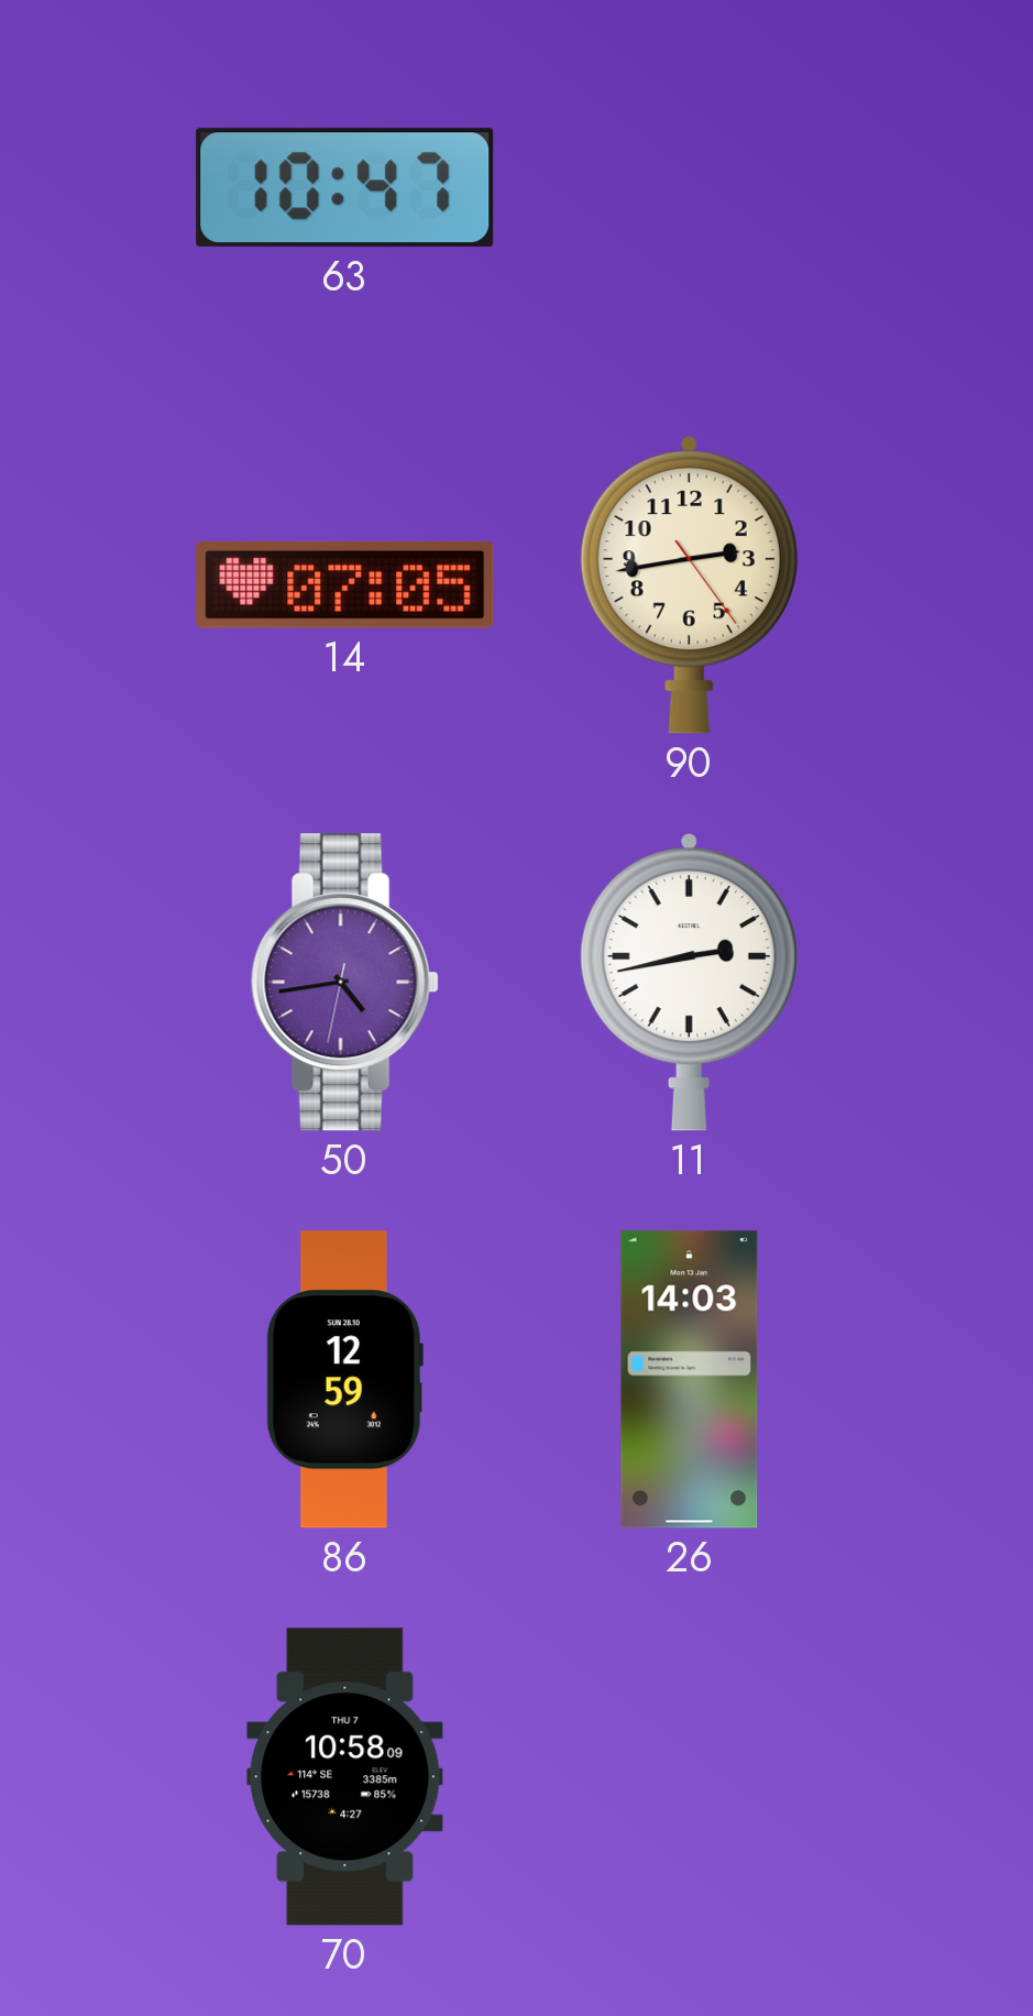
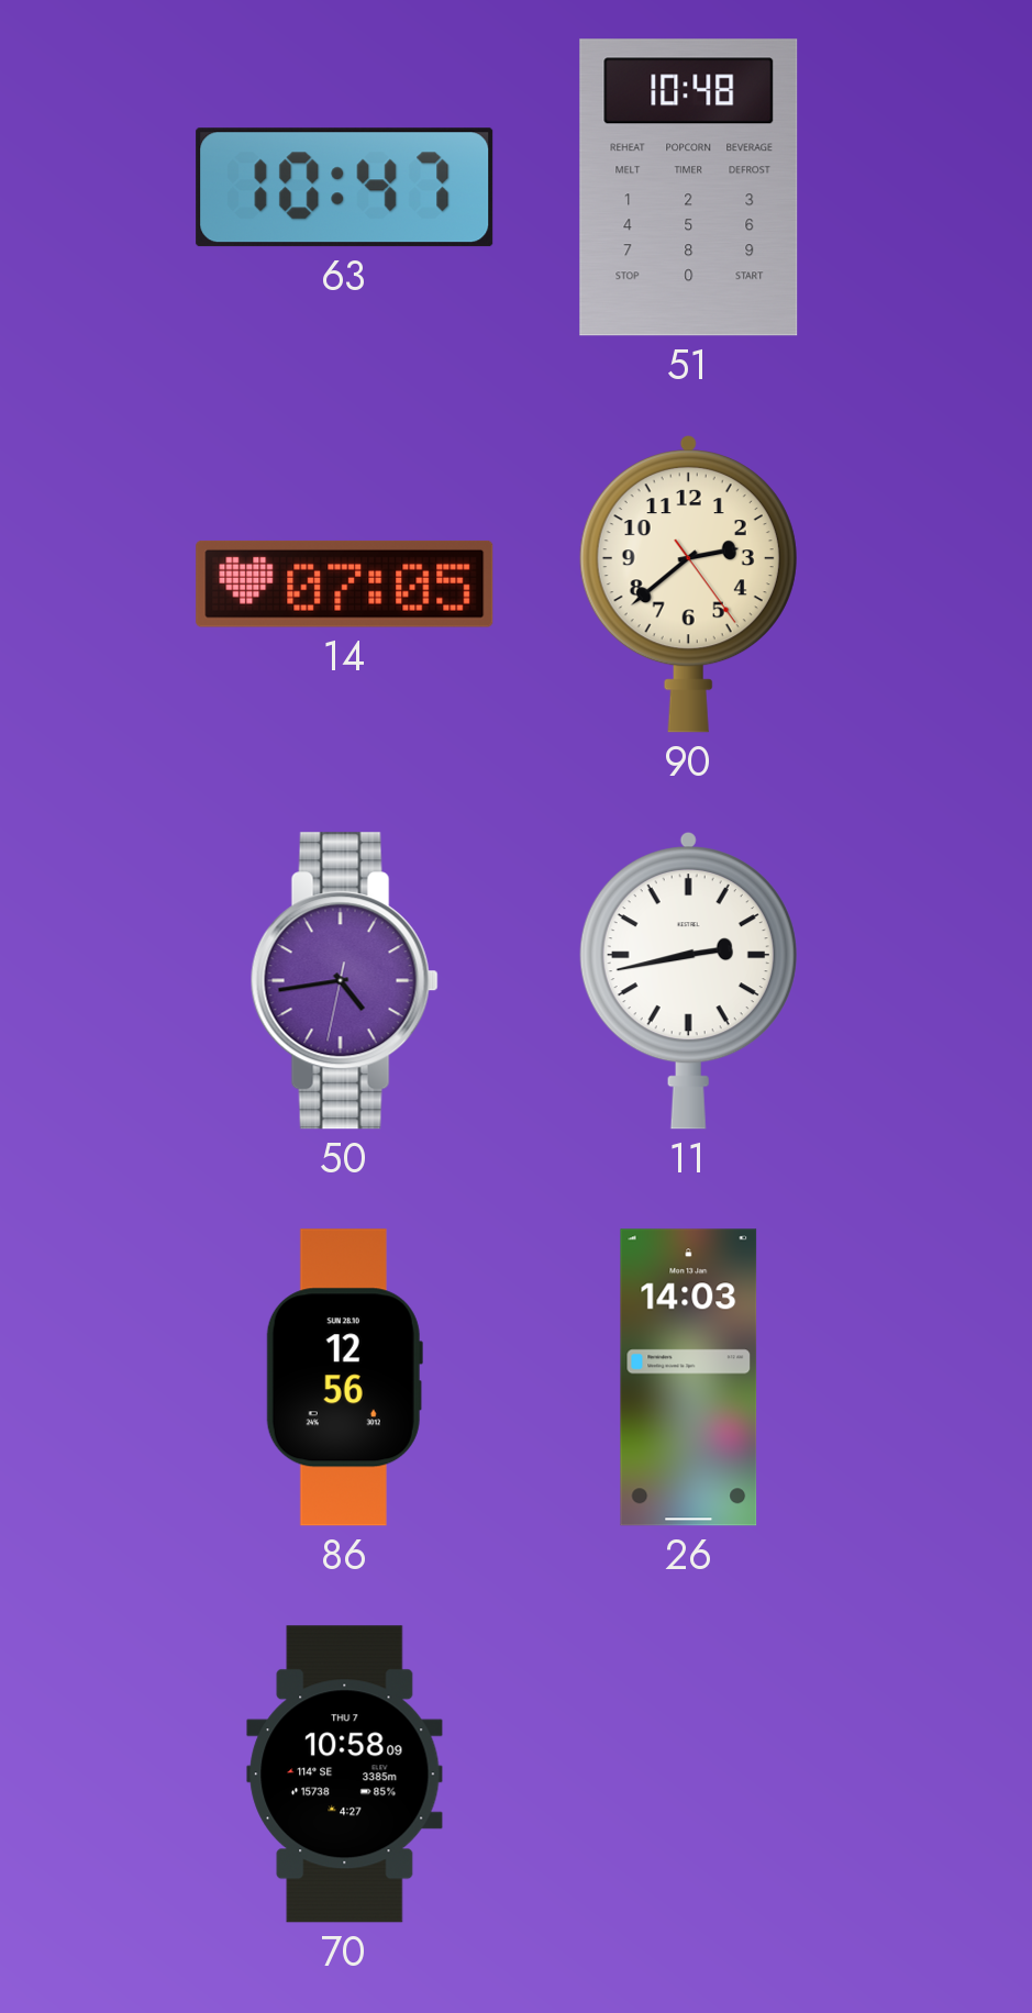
51: none -> 10:48
90: 2:43 -> 2:38
86: 12:59 -> 12:56
